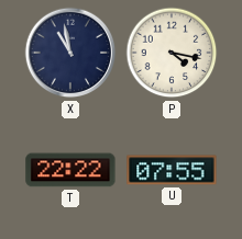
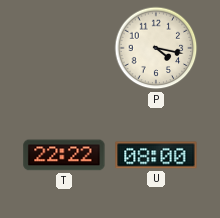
X: 10:58 -> none
U: 07:55 -> 08:00
